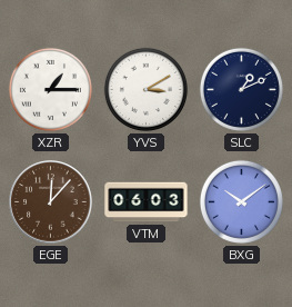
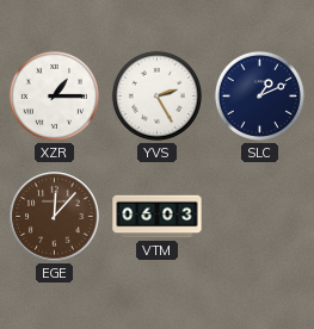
YVS: 3:10 -> 2:25
BXG: 10:09 -> none
